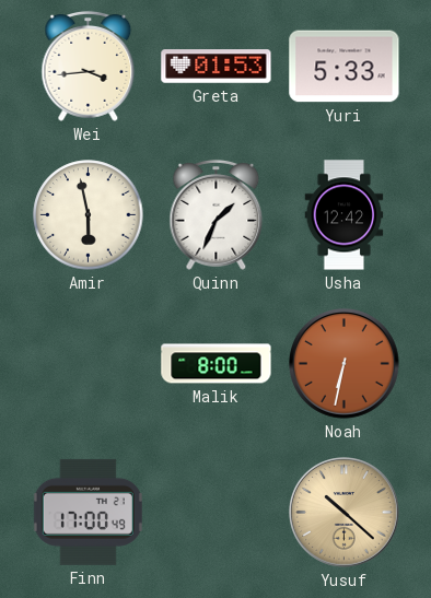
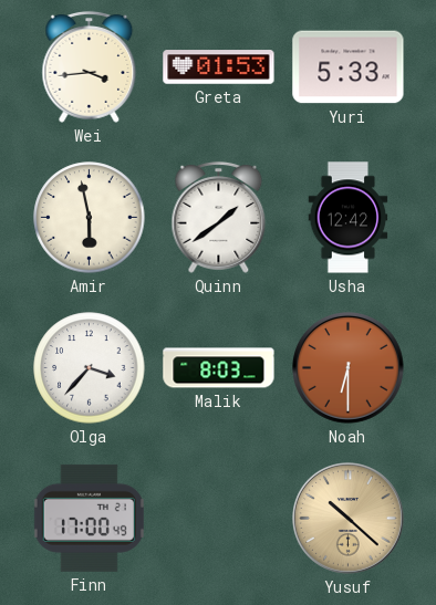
Quinn: 1:34 -> 1:39
Olga: none -> 3:37
Malik: 8:00 -> 8:03
Noah: 6:32 -> 6:30
